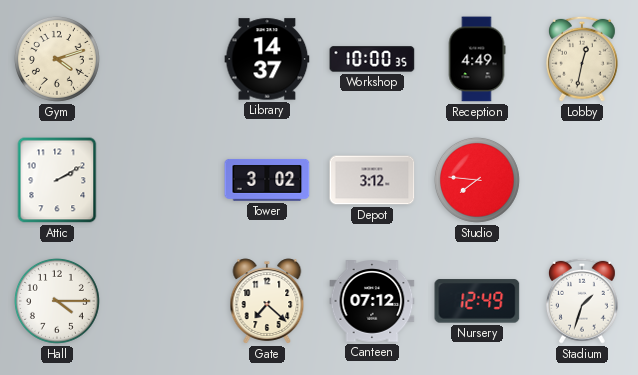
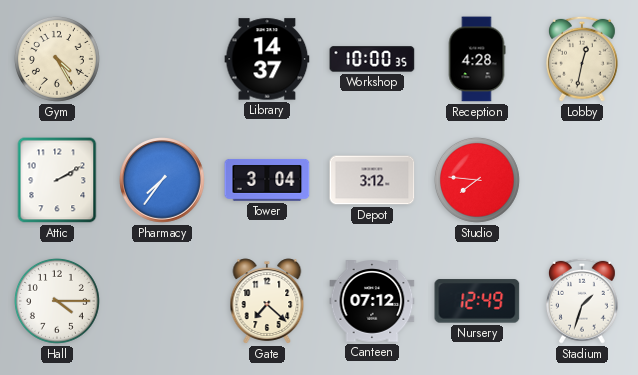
Gym: 4:12 -> 4:25
Reception: 4:49 -> 4:28
Pharmacy: none -> 7:36
Tower: 3:02 -> 3:04
